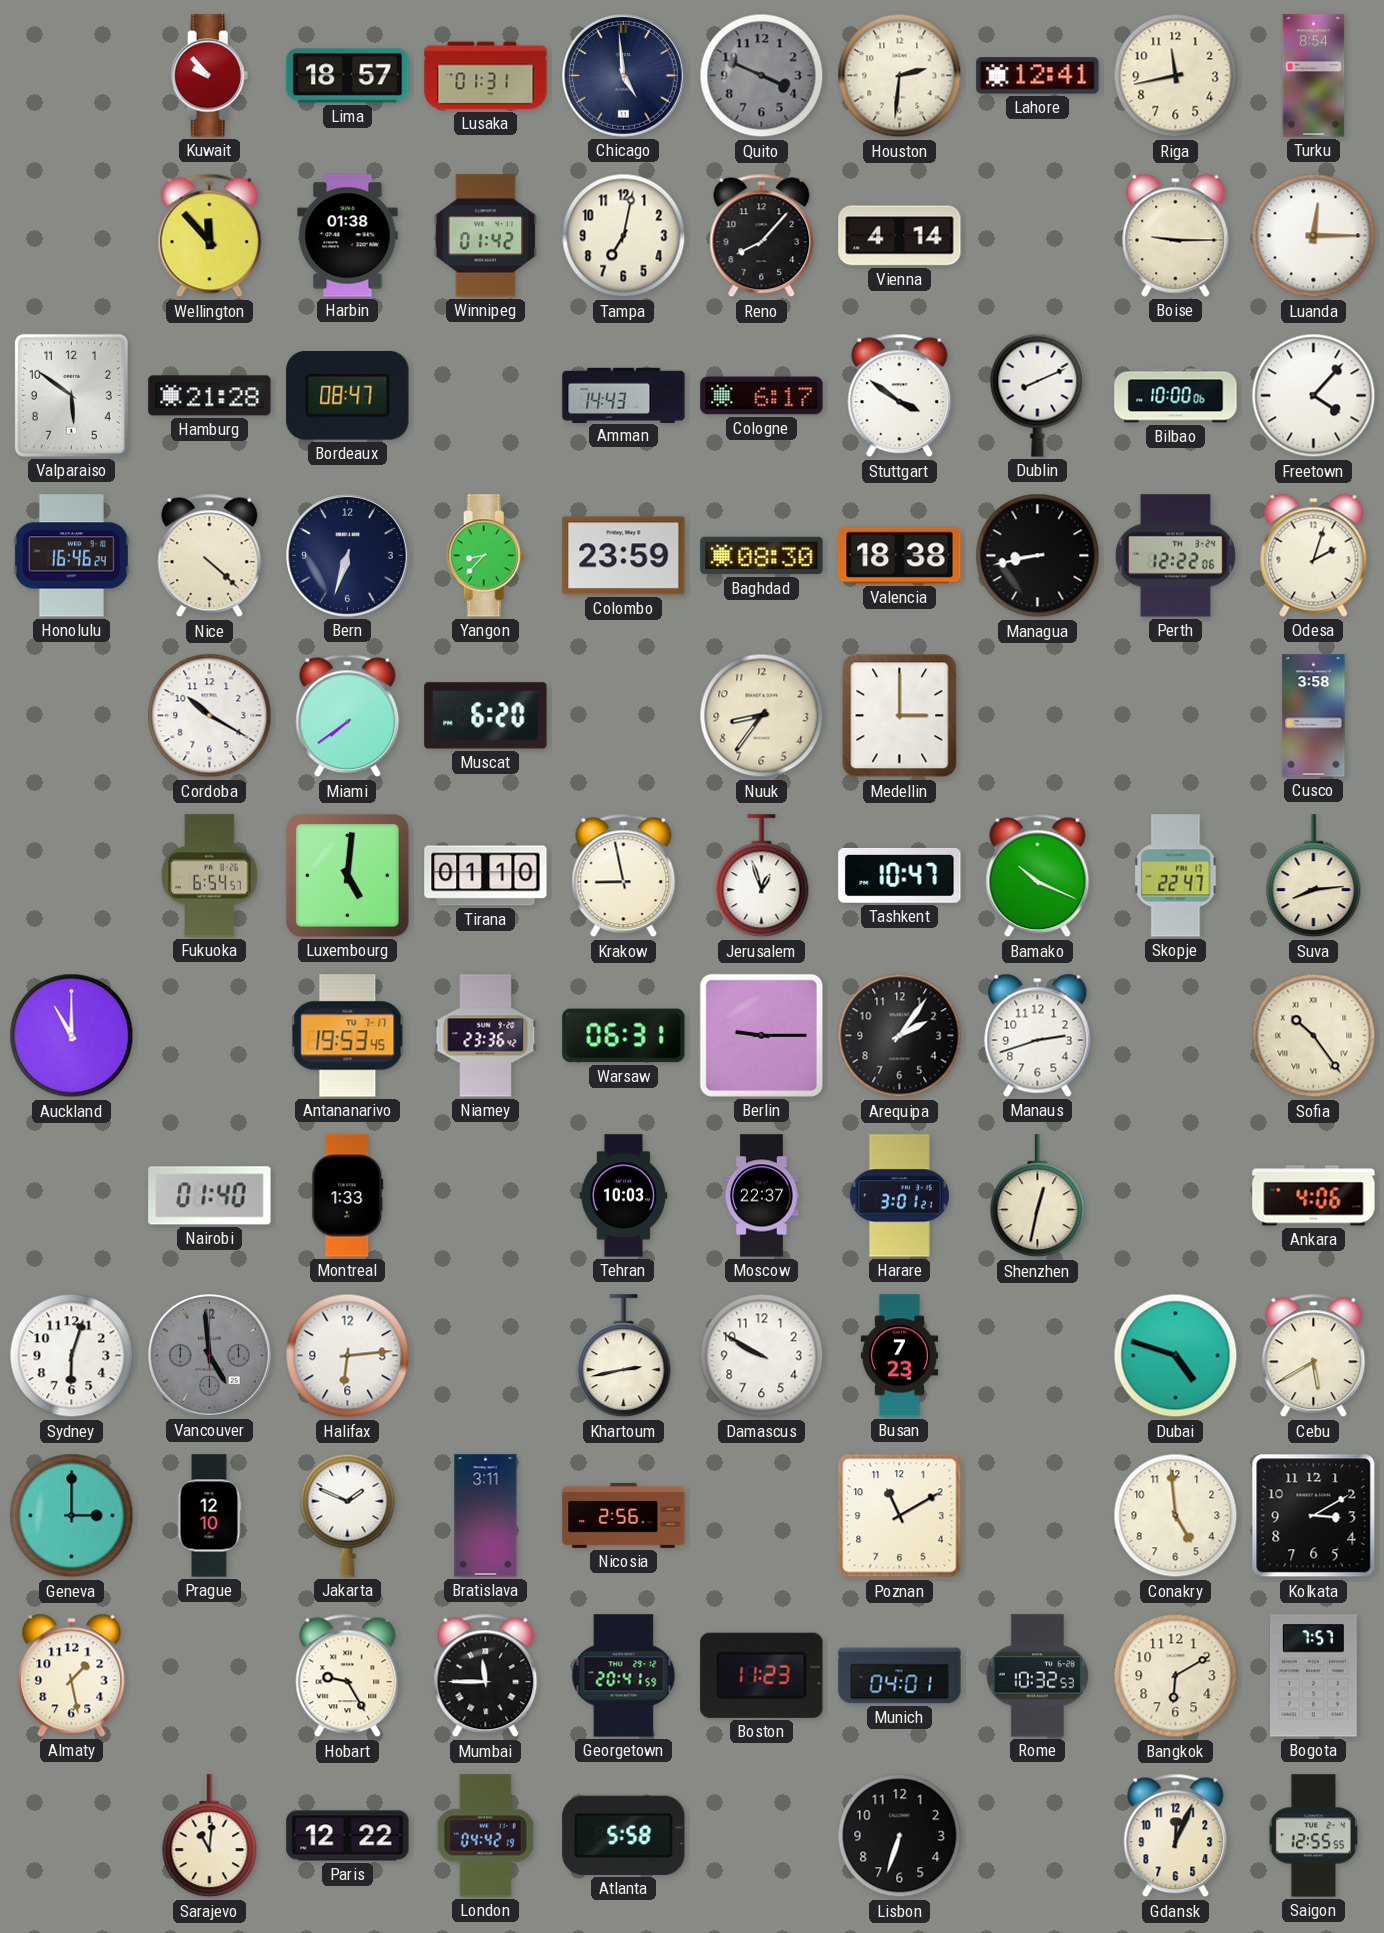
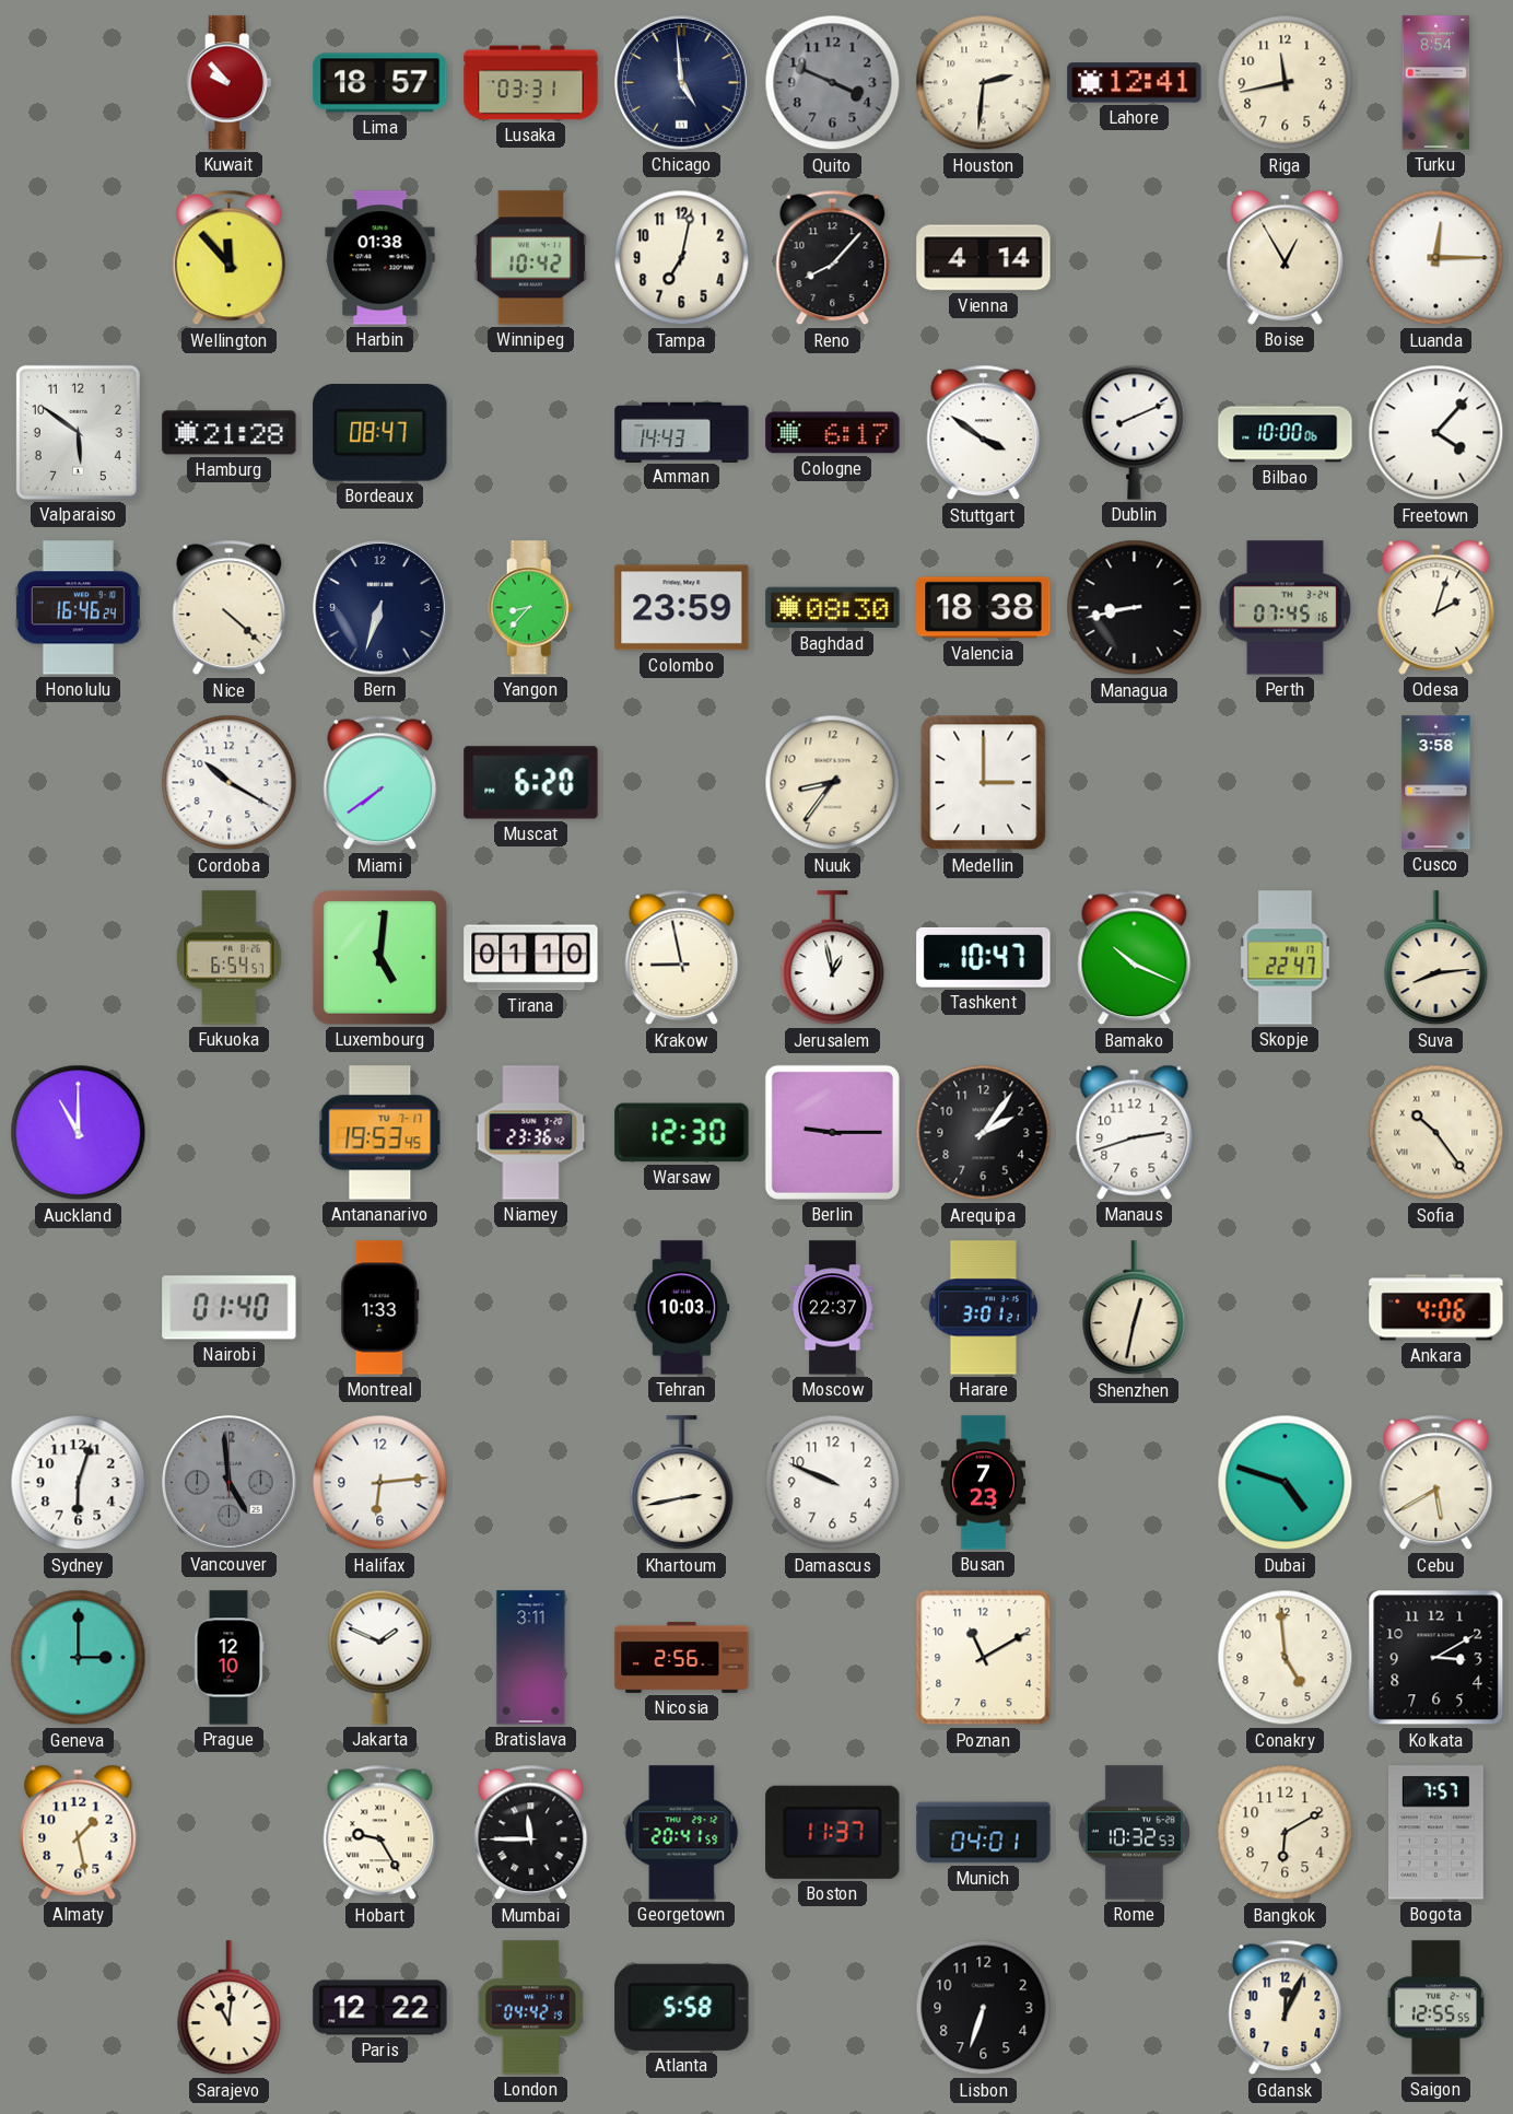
Lusaka: 01:31 -> 03:31
Winnipeg: 01:42 -> 10:42
Boise: 9:15 -> 12:55
Perth: 12:22 -> 07:45
Jerusalem: 12:57 -> 12:58
Warsaw: 06:31 -> 12:30
Damascus: 9:50 -> 9:49
Boston: 11:23 -> 11:37
